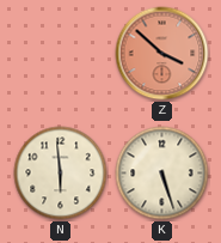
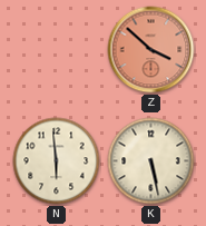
K: 5:27 -> 5:28
